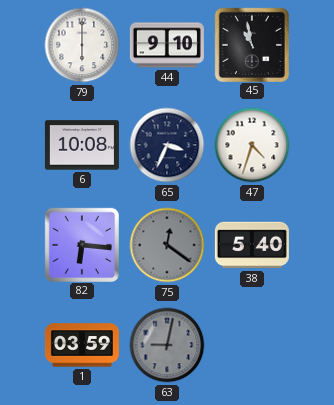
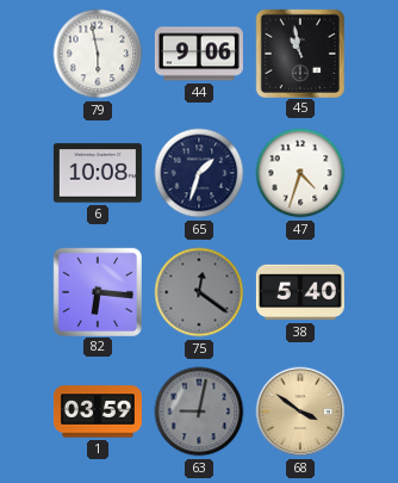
79: 6:00 -> 5:58
44: 9:10 -> 9:06
65: 3:34 -> 1:33
68: none -> 3:51
